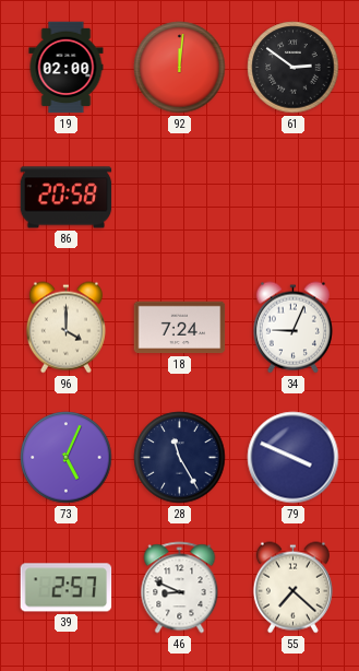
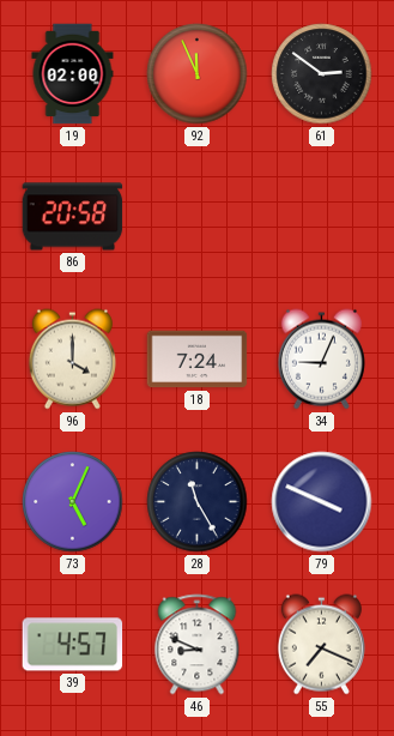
92: 12:01 -> 11:56
39: 2:57 -> 4:57
55: 7:22 -> 7:19
